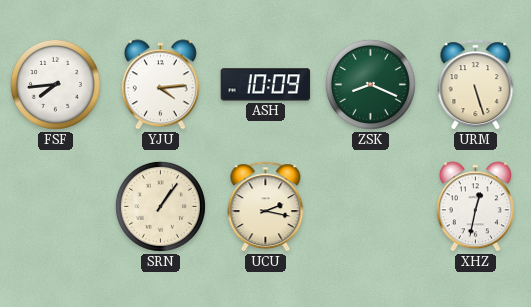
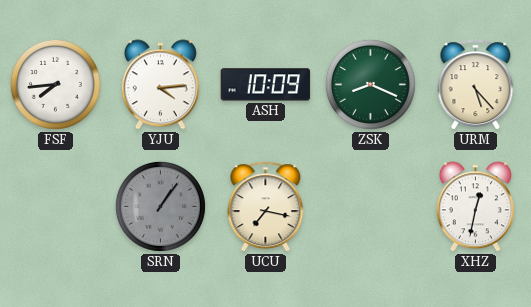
URM: 5:27 -> 5:23
SRN dial: cream -> grey
UCU: 2:17 -> 7:17
